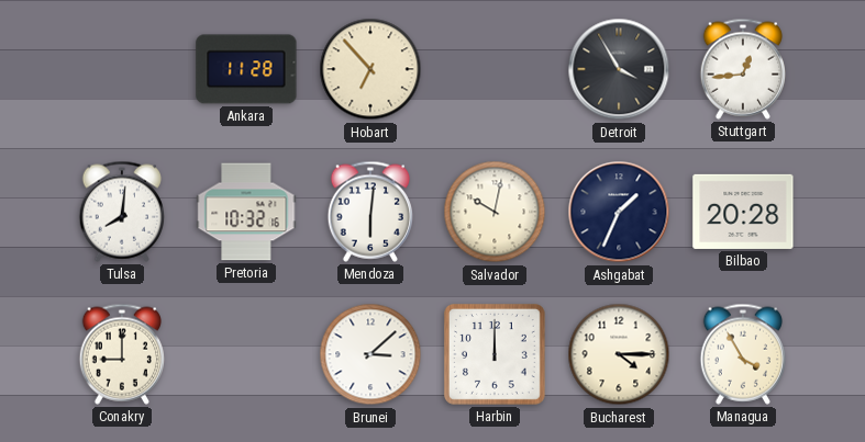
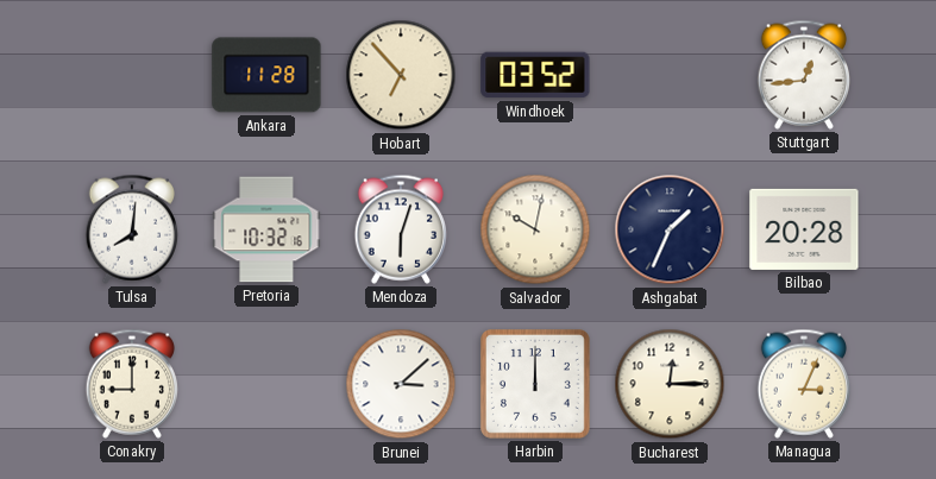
Windhoek: none -> 03:52
Detroit: 3:55 -> none
Mendoza: 6:01 -> 6:03
Bucharest: 4:15 -> 12:15
Managua: 3:55 -> 3:04
